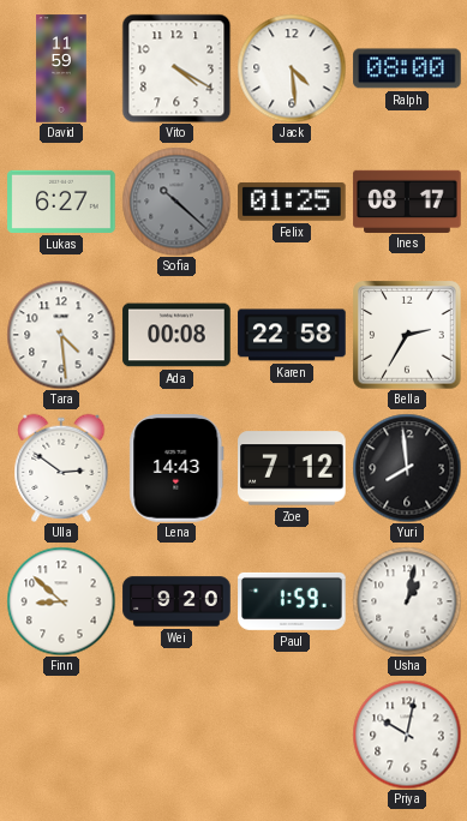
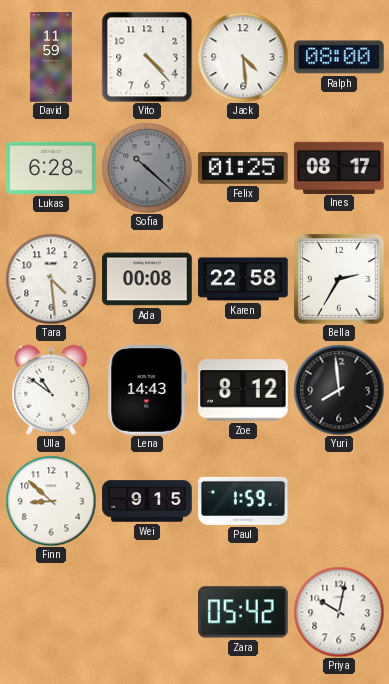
Vito: 4:20 -> 4:23
Lukas: 6:27 -> 6:28
Ulla: 2:51 -> 10:51
Zoe: 7:12 -> 8:12
Wei: 9:20 -> 9:15
Usha: 1:02 -> none
Zara: none -> 05:42
